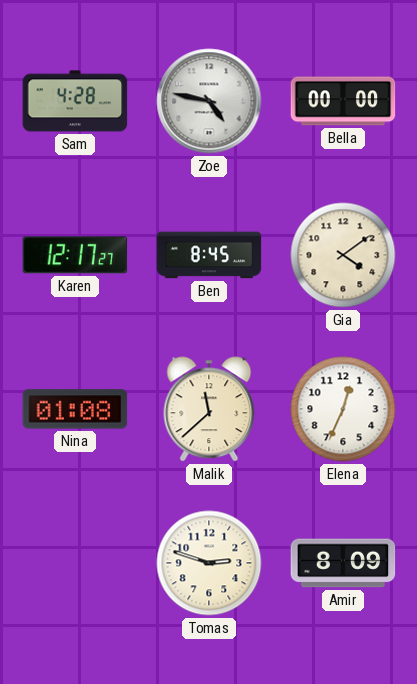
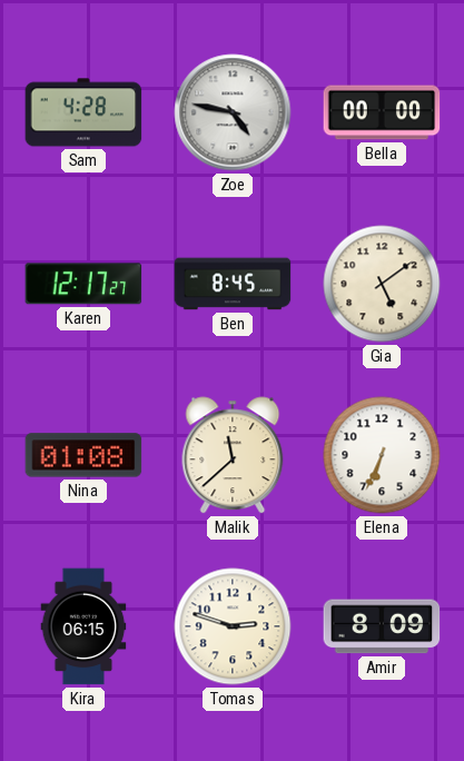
Gia: 4:09 -> 5:09
Elena: 12:34 -> 6:34
Kira: none -> 06:15
